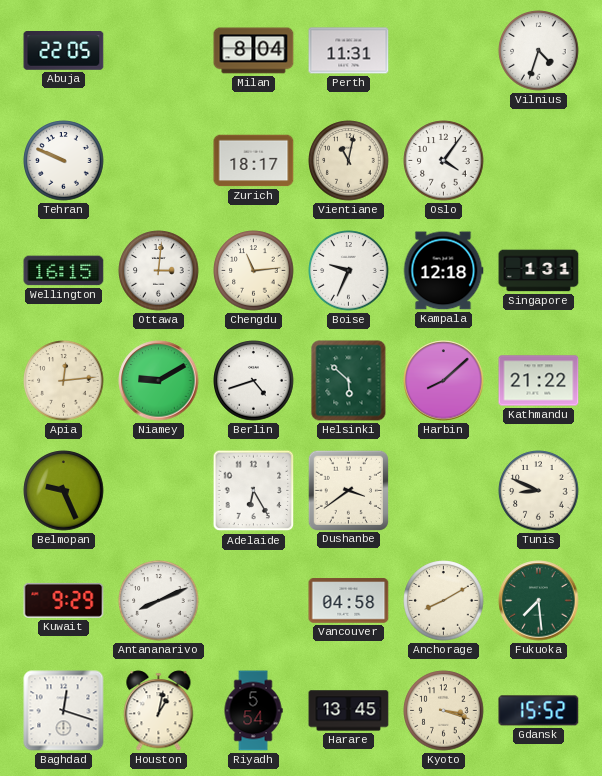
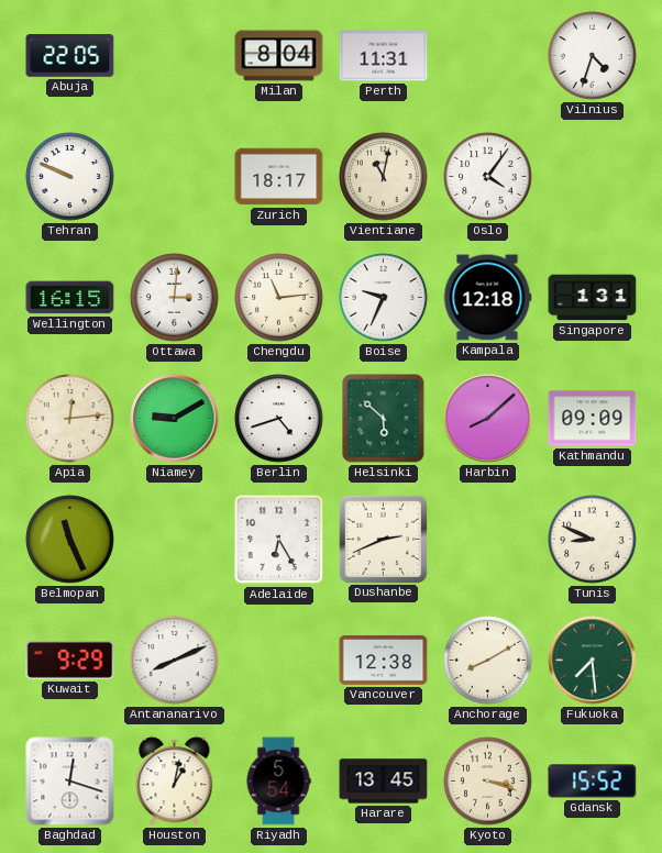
Kathmandu: 21:22 -> 09:09
Belmopan: 9:26 -> 11:26
Dushanbe: 3:39 -> 2:41
Vancouver: 04:58 -> 12:38
